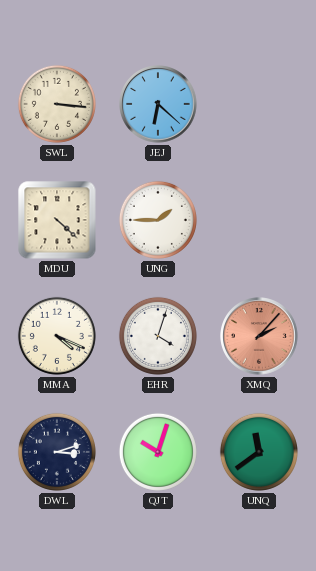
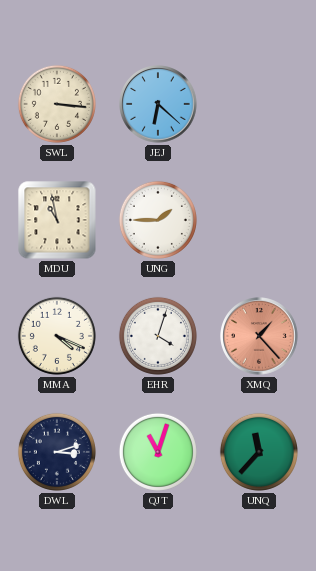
MDU: 4:22 -> 10:58
XMQ: 2:07 -> 1:23
QJT: 10:03 -> 11:03
UNQ: 11:39 -> 11:37
